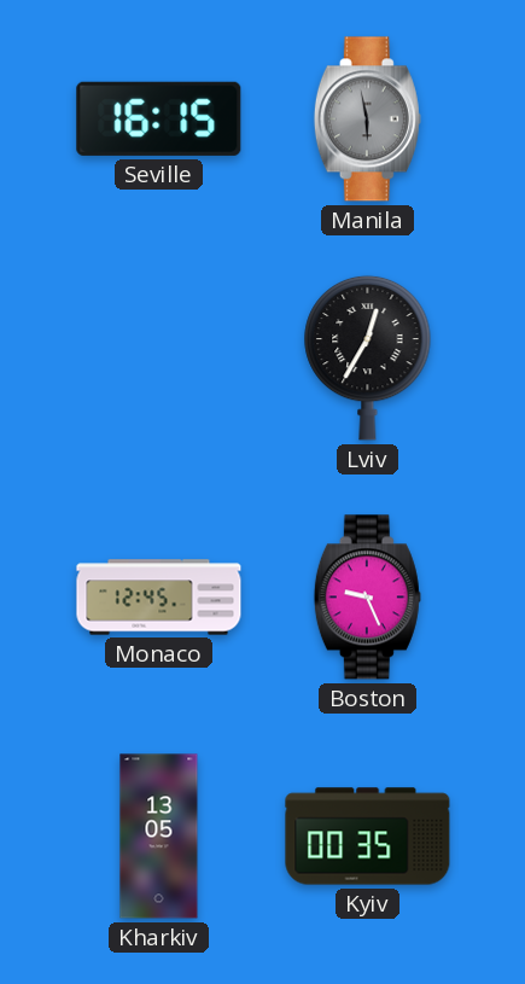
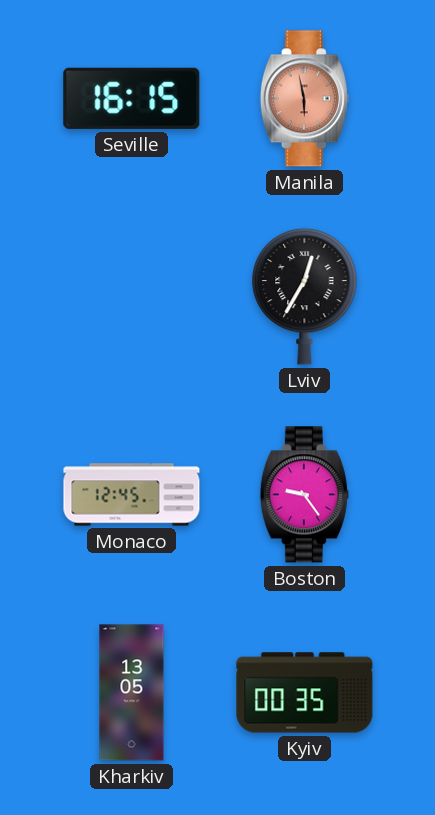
Manila dial: grey -> salmon
Boston: 9:26 -> 9:24
